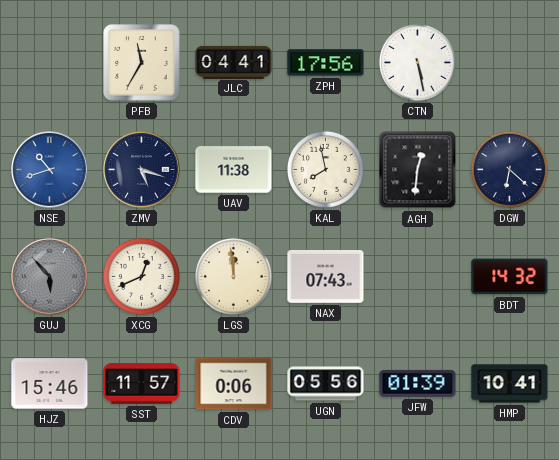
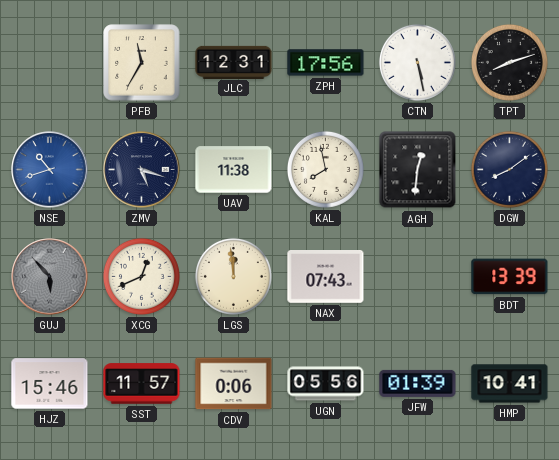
JLC: 04:41 -> 12:31
TPT: none -> 8:12
DGW: 6:22 -> 8:09
BDT: 14:32 -> 13:39
